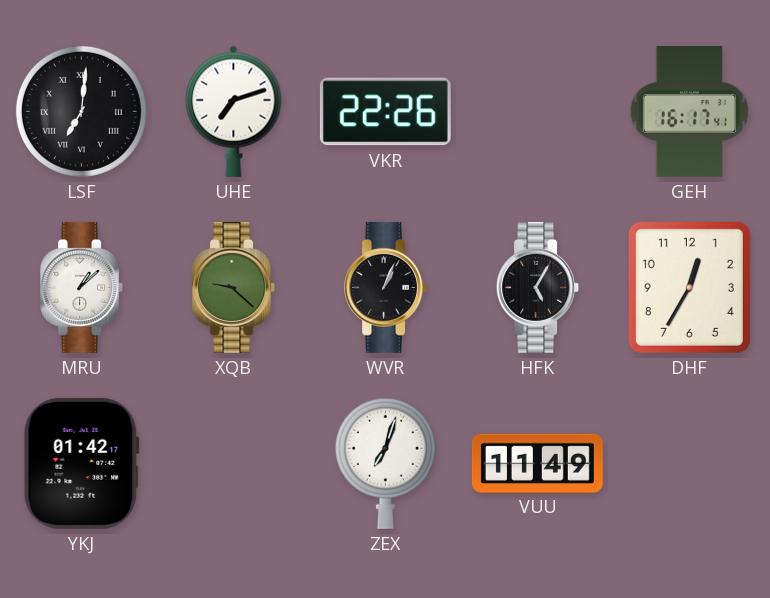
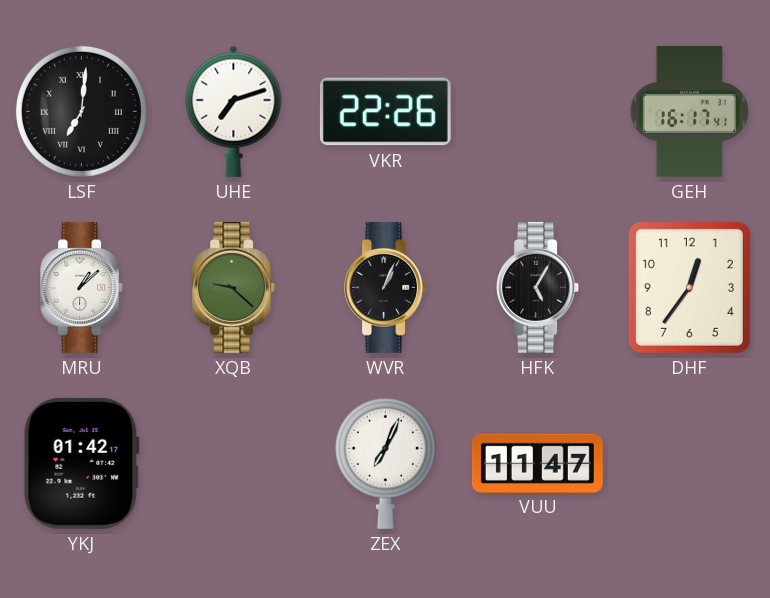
DHF: 12:35 -> 12:36
ZEX: 7:03 -> 7:04
VUU: 11:49 -> 11:47
